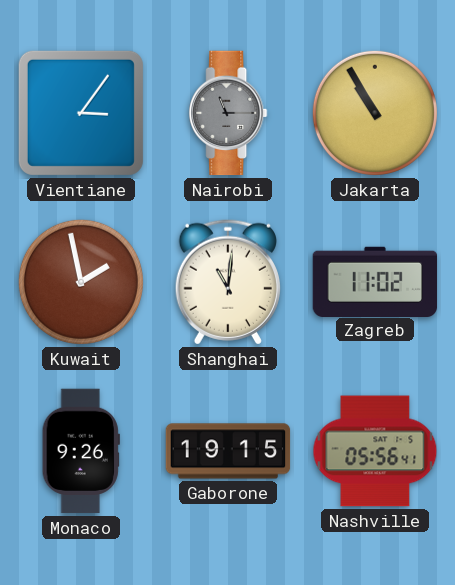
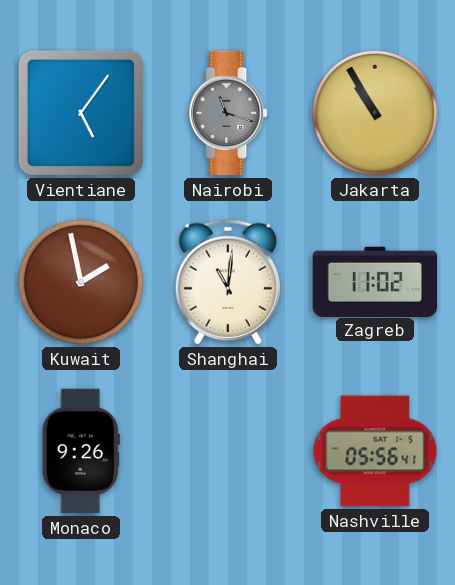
Vientiane: 3:06 -> 5:06
Nairobi: 11:15 -> 11:18
Gaborone: 19:15 -> none
